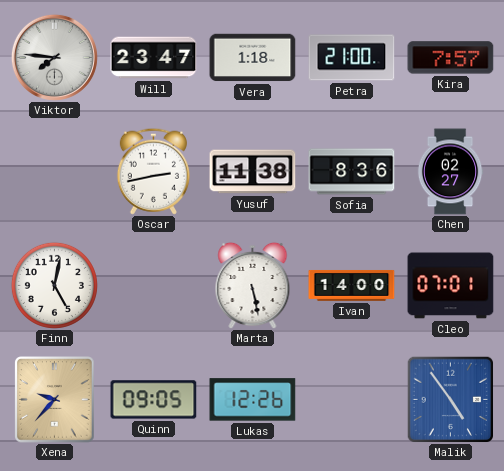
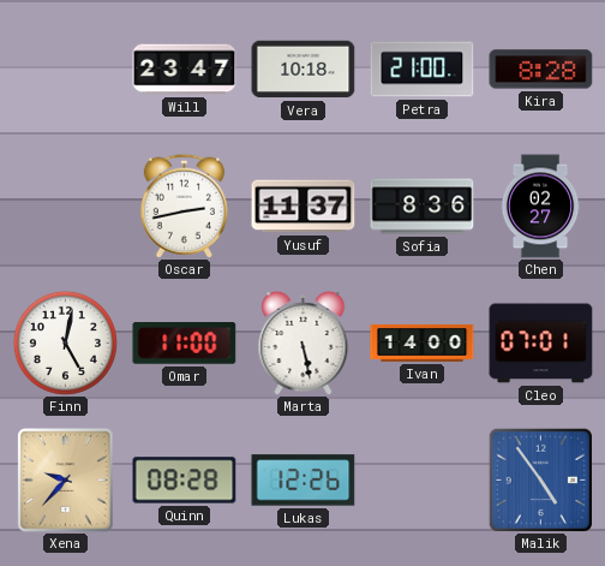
Viktor: 7:46 -> none
Vera: 1:18 -> 10:18
Kira: 7:57 -> 8:28
Yusuf: 11:38 -> 11:37
Omar: none -> 11:00
Quinn: 09:05 -> 08:28
